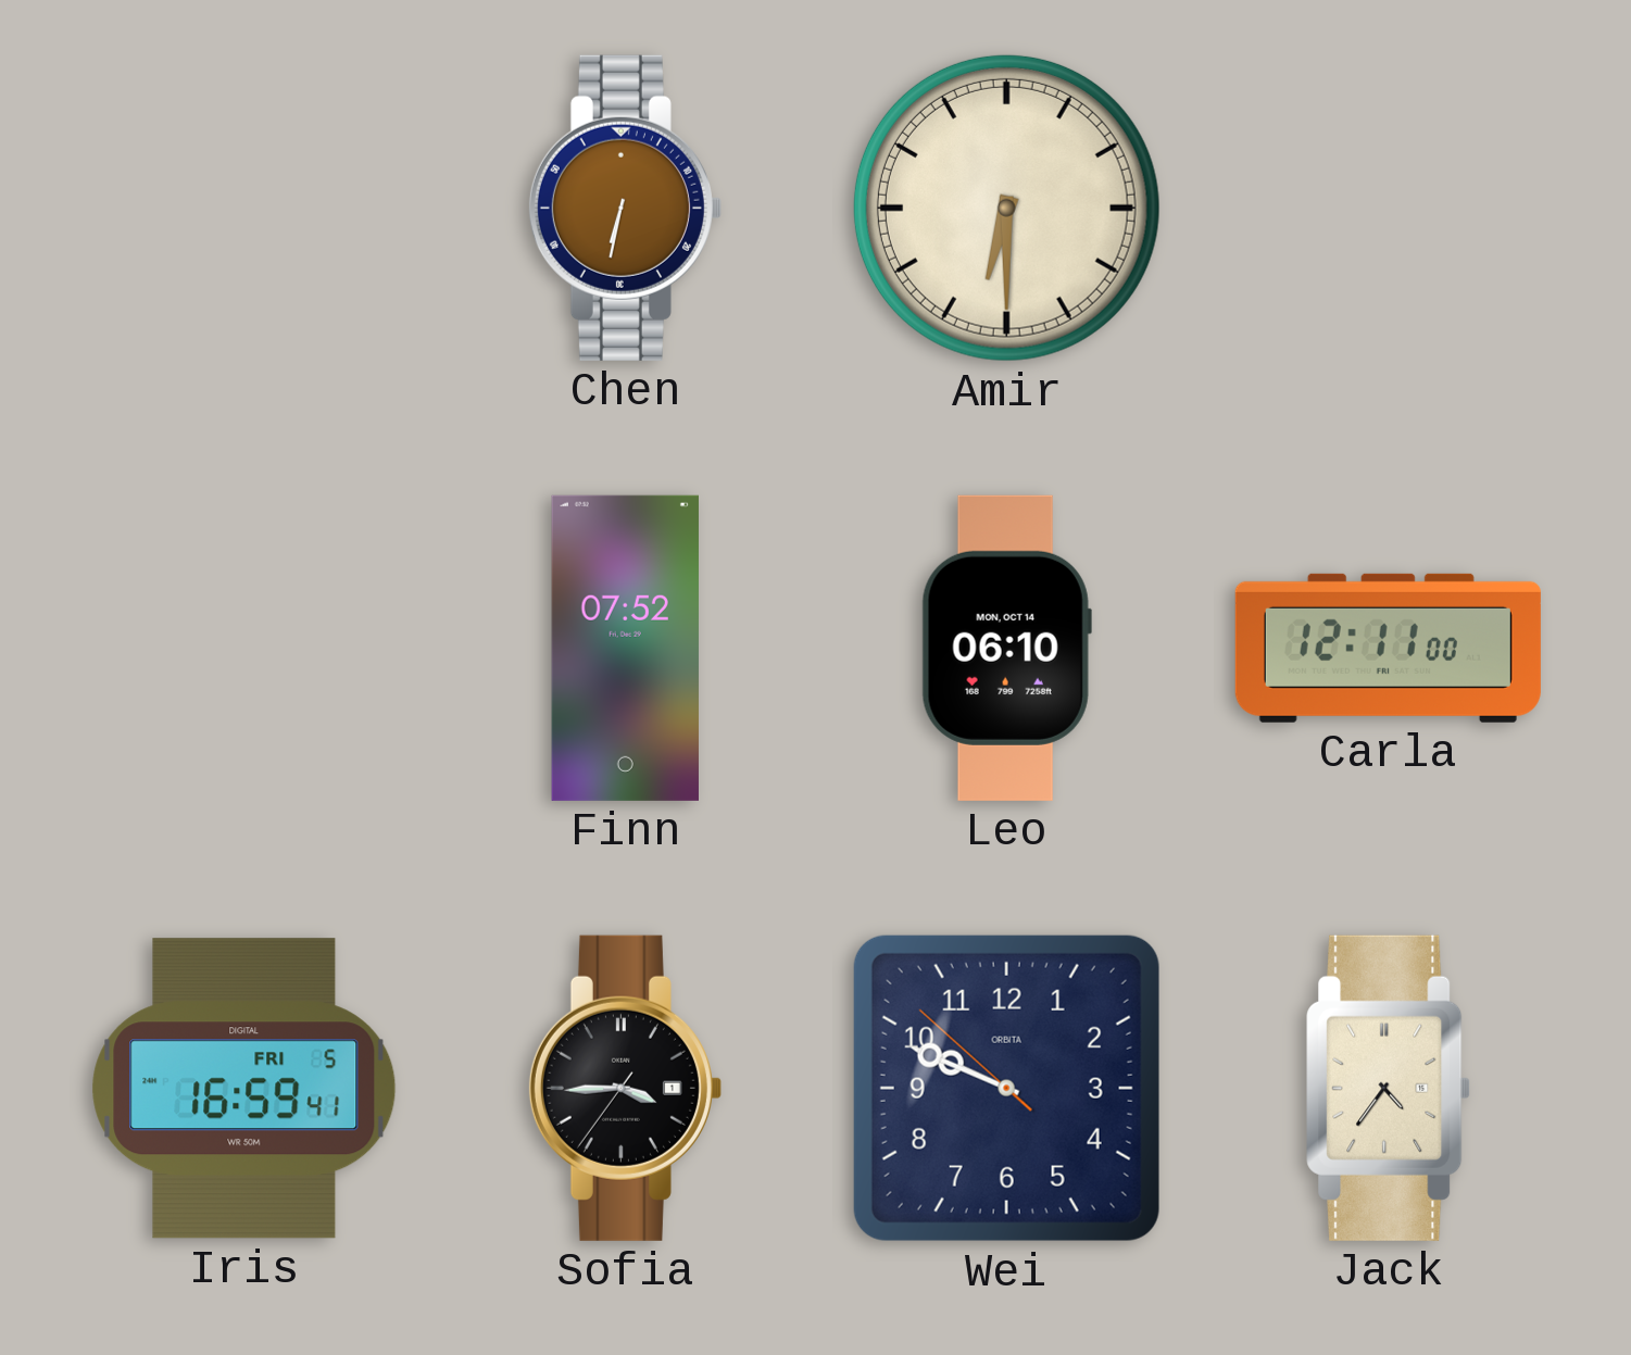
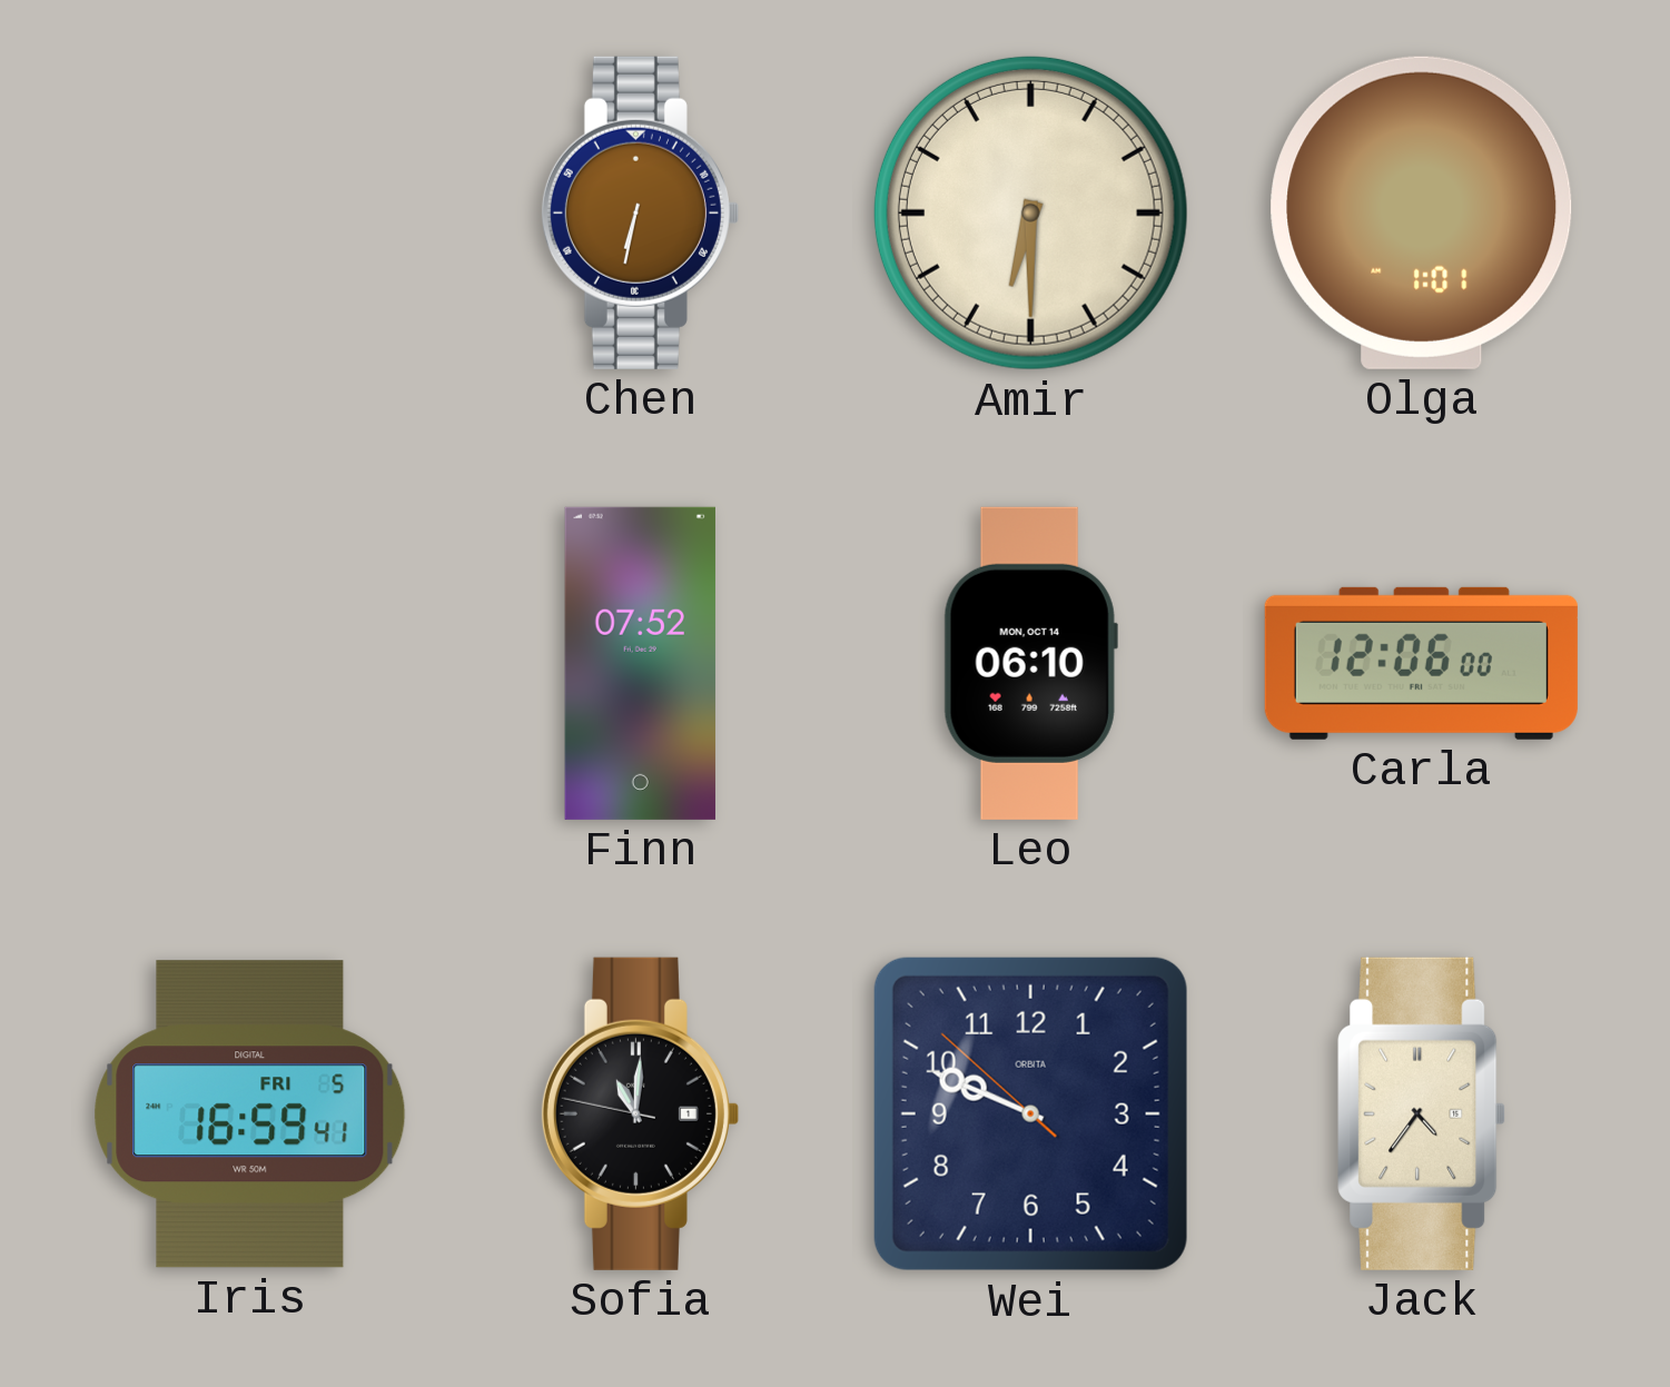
Olga: none -> 1:01
Carla: 12:11 -> 12:06
Sofia: 3:44 -> 11:00
